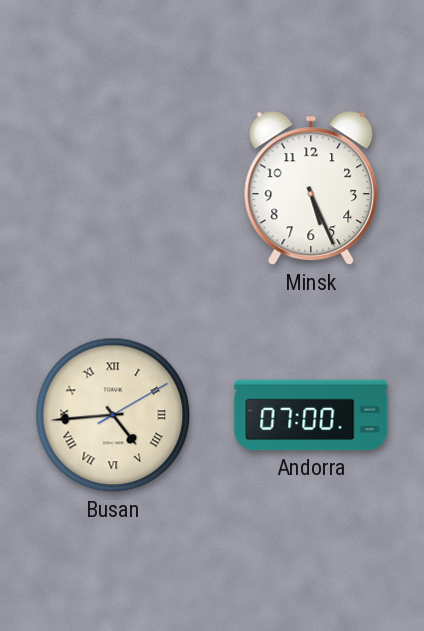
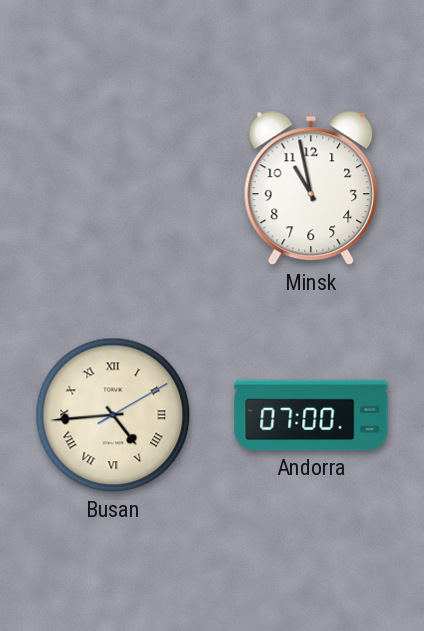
Minsk: 5:26 -> 10:58
